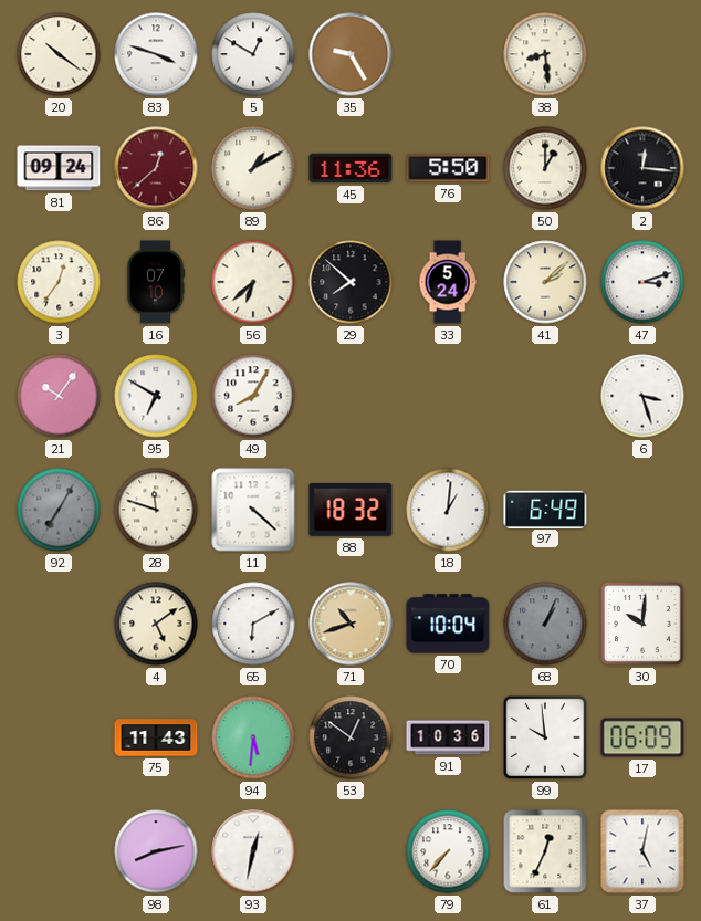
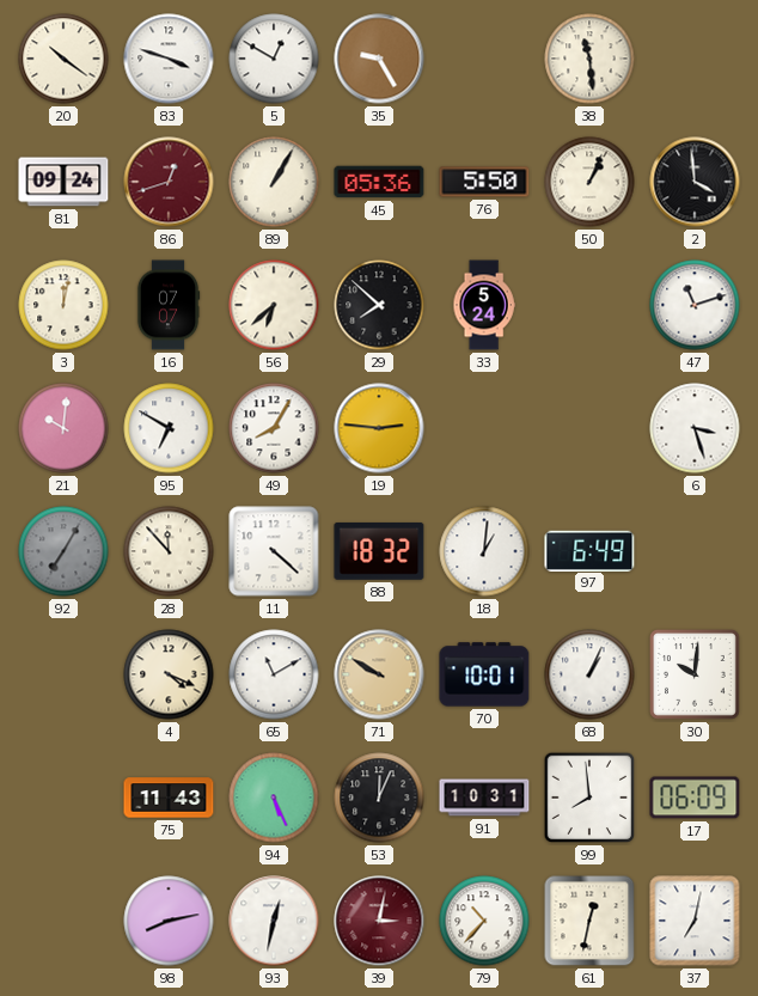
38: 8:29 -> 11:29
86: 12:38 -> 12:42
89: 1:10 -> 1:05
45: 11:36 -> 05:36
50: 1:00 -> 1:04
2: 12:16 -> 3:59
3: 12:36 -> 12:02
16: 07:10 -> 07:07
41: 2:08 -> none
47: 3:12 -> 11:12
21: 10:06 -> 10:01
19: none -> 2:46
28: 11:48 -> 11:53
4: 5:09 -> 4:19
65: 6:10 -> 11:10
71: 10:42 -> 9:50
70: 10:04 -> 10:01
68 dial: grey -> white
94: 5:31 -> 5:26
53: 12:51 -> 12:04
91: 10:36 -> 10:31
99: 9:59 -> 7:59
39: none -> 3:02
79: 7:37 -> 10:37
61: 12:34 -> 12:32
37: 5:02 -> 7:02
